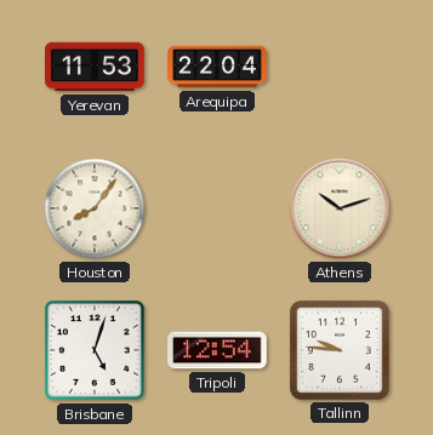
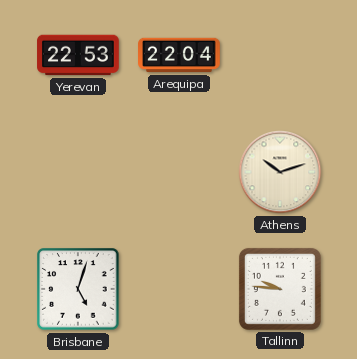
Yerevan: 11:53 -> 22:53
Houston: 8:06 -> none
Tripoli: 12:54 -> none
